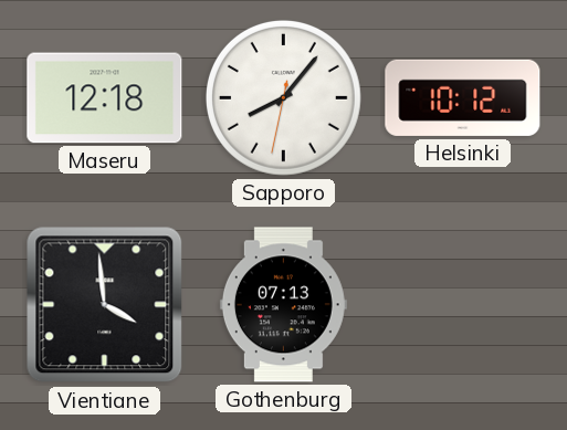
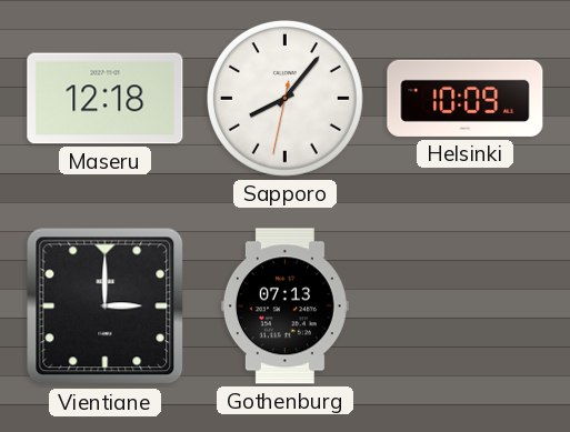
Helsinki: 10:12 -> 10:09
Vientiane: 3:59 -> 3:00
